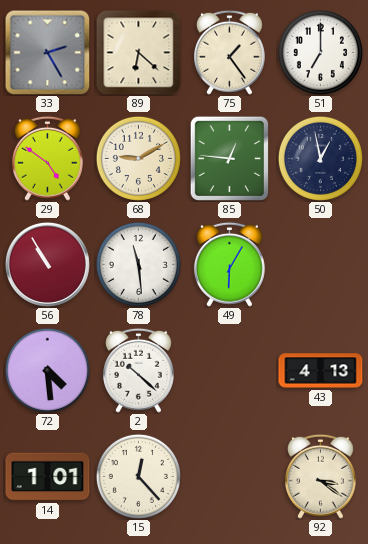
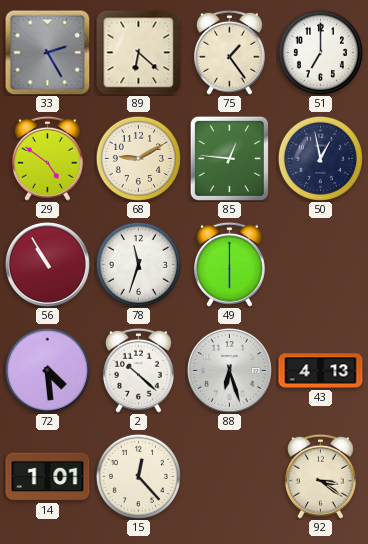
78: 11:29 -> 11:33
49: 6:05 -> 6:00
88: none -> 6:27
